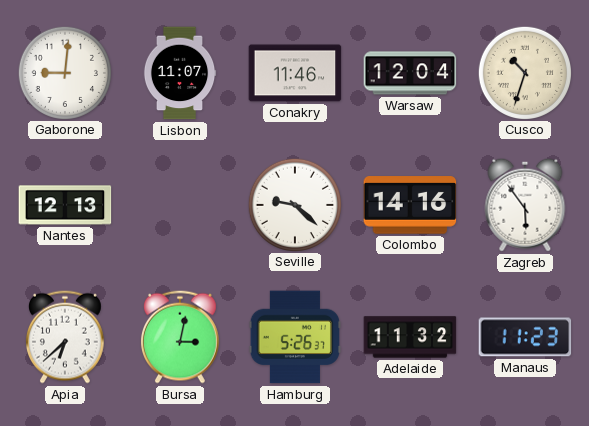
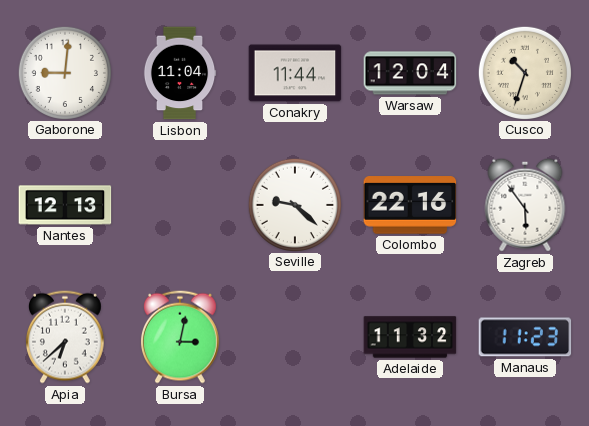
Lisbon: 11:07 -> 11:04
Conakry: 11:46 -> 11:44
Colombo: 14:16 -> 22:16
Hamburg: 5:26 -> none
